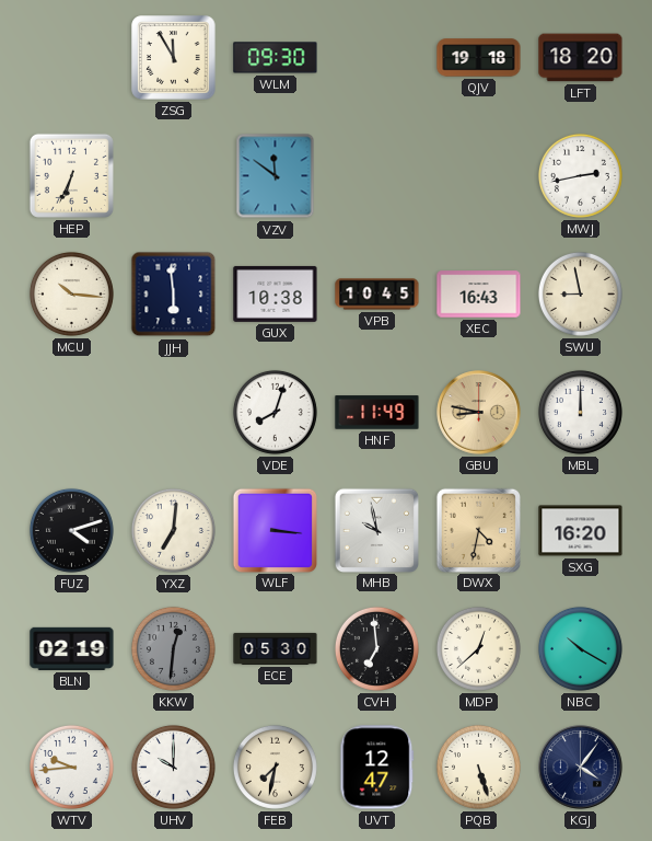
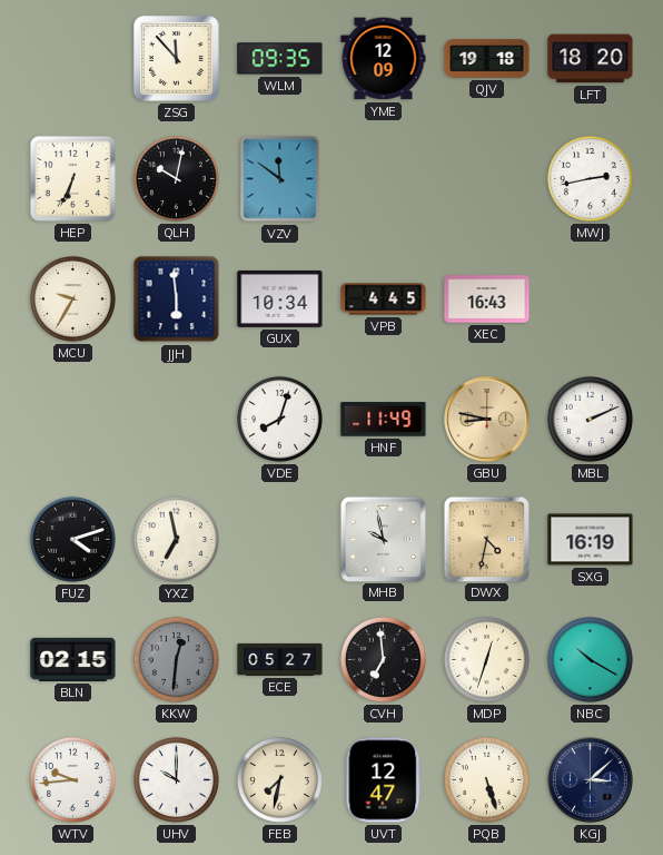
ZSG: 11:55 -> 11:53
WLM: 09:30 -> 09:35
YME: none -> 12:09
QLH: none -> 10:02
MCU: 10:16 -> 9:35
GUX: 10:38 -> 10:34
VPB: 10:45 -> 4:45
SWU: 8:58 -> none
MBL: 12:00 -> 2:11
YXZ: 7:01 -> 6:58
WLF: 3:16 -> none
SXG: 16:20 -> 16:19
BLN: 02:19 -> 02:15
ECE: 05:30 -> 05:27
MDP: 12:38 -> 12:33
KGJ: 4:06 -> 3:08
